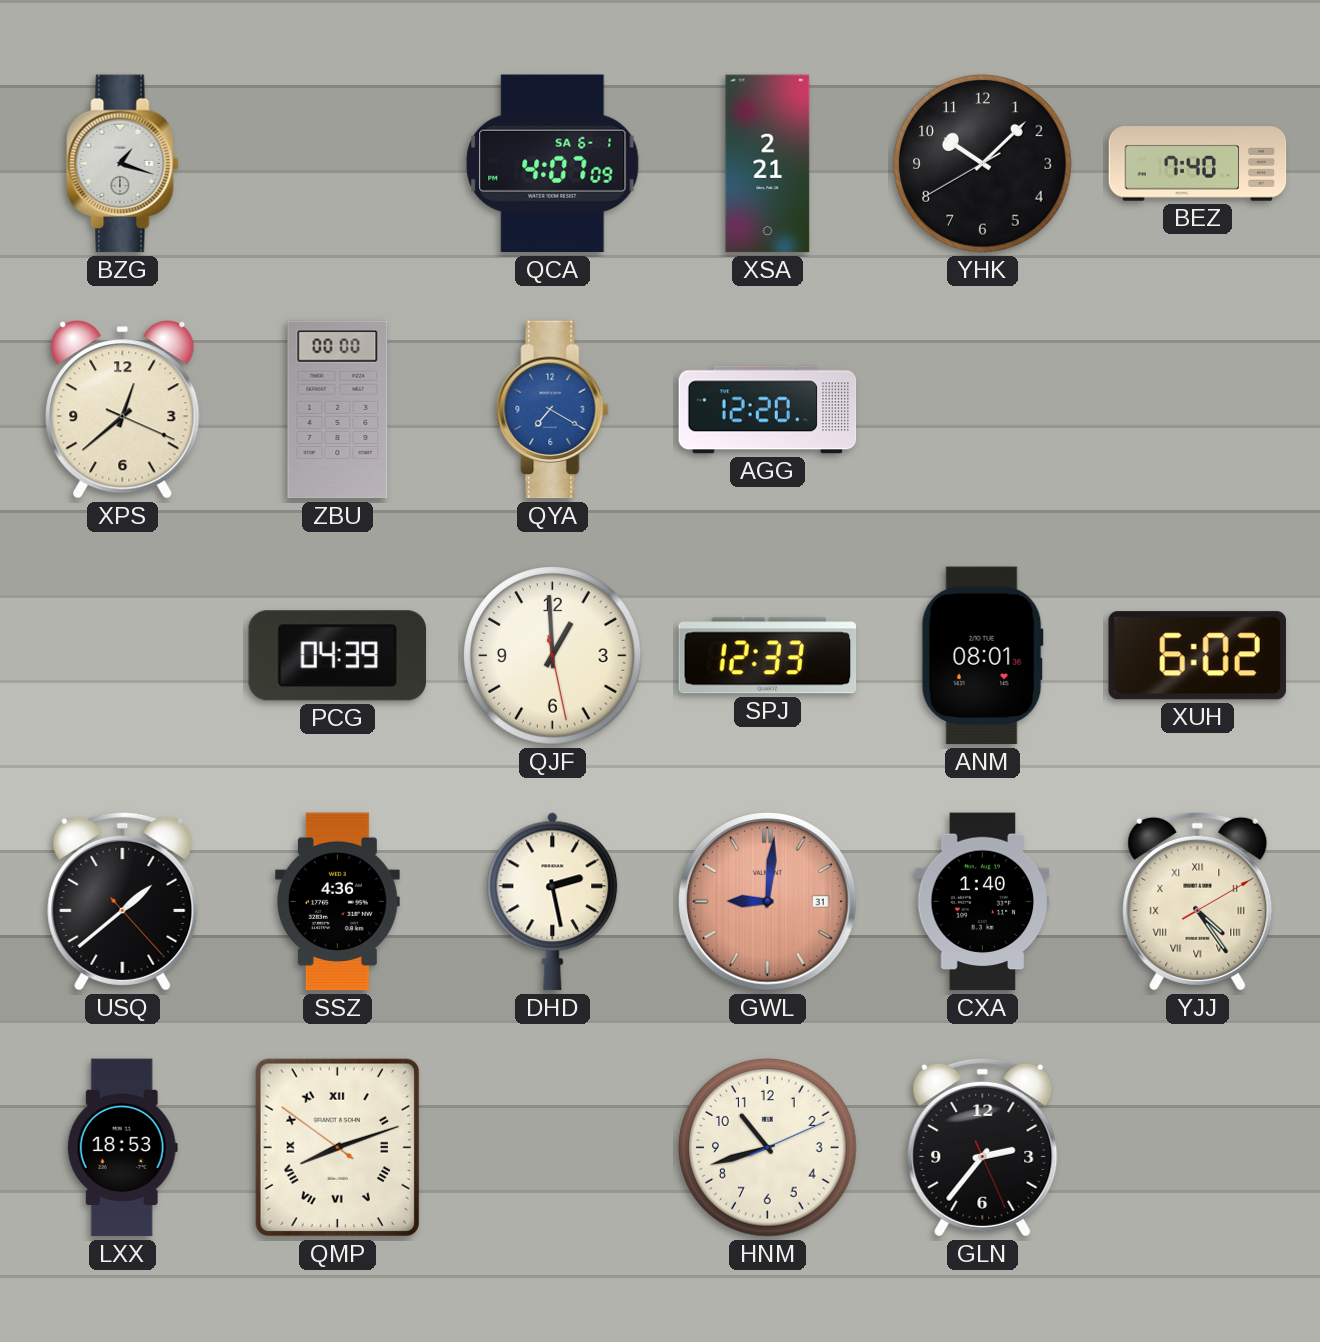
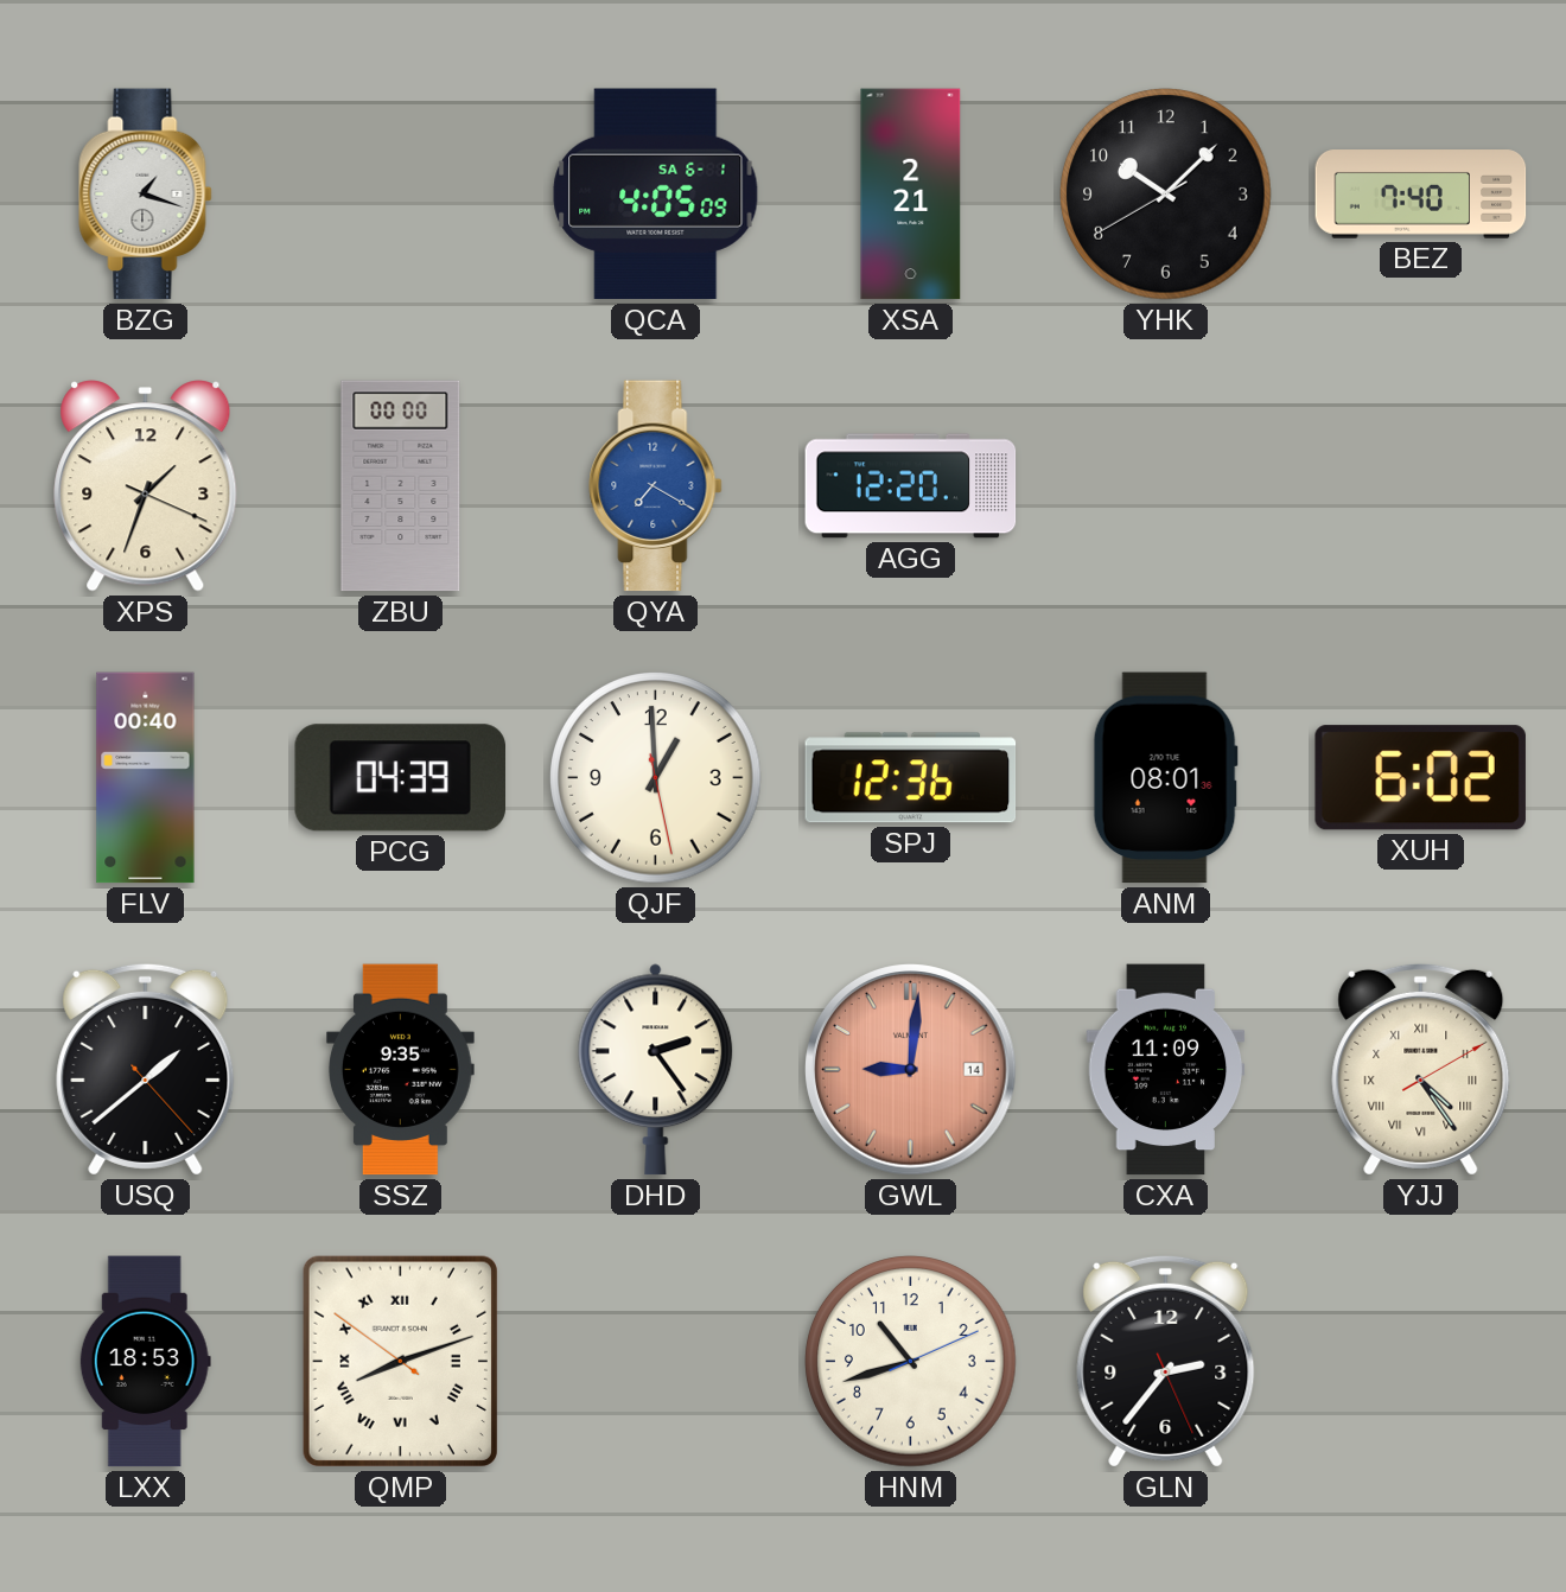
QCA: 4:07 -> 4:05
XPS: 12:38 -> 1:33
FLV: none -> 00:40
SPJ: 12:33 -> 12:36
SSZ: 4:36 -> 9:35
DHD: 2:28 -> 2:24
GWL date: 31 -> 14
CXA: 1:40 -> 11:09
